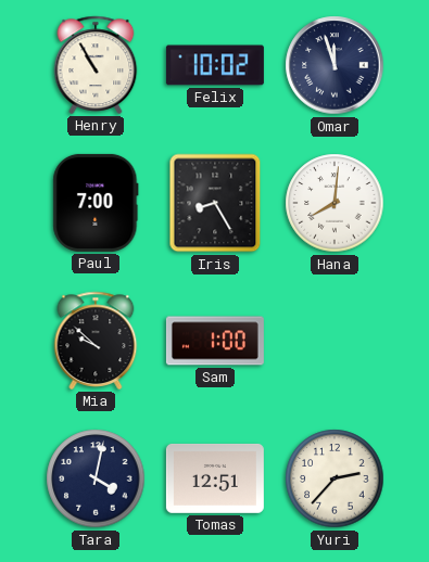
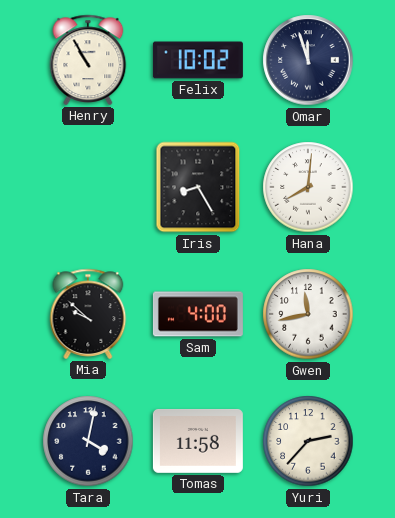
Paul: 7:00 -> none
Sam: 1:00 -> 4:00
Gwen: none -> 11:43
Tomas: 12:51 -> 11:58
